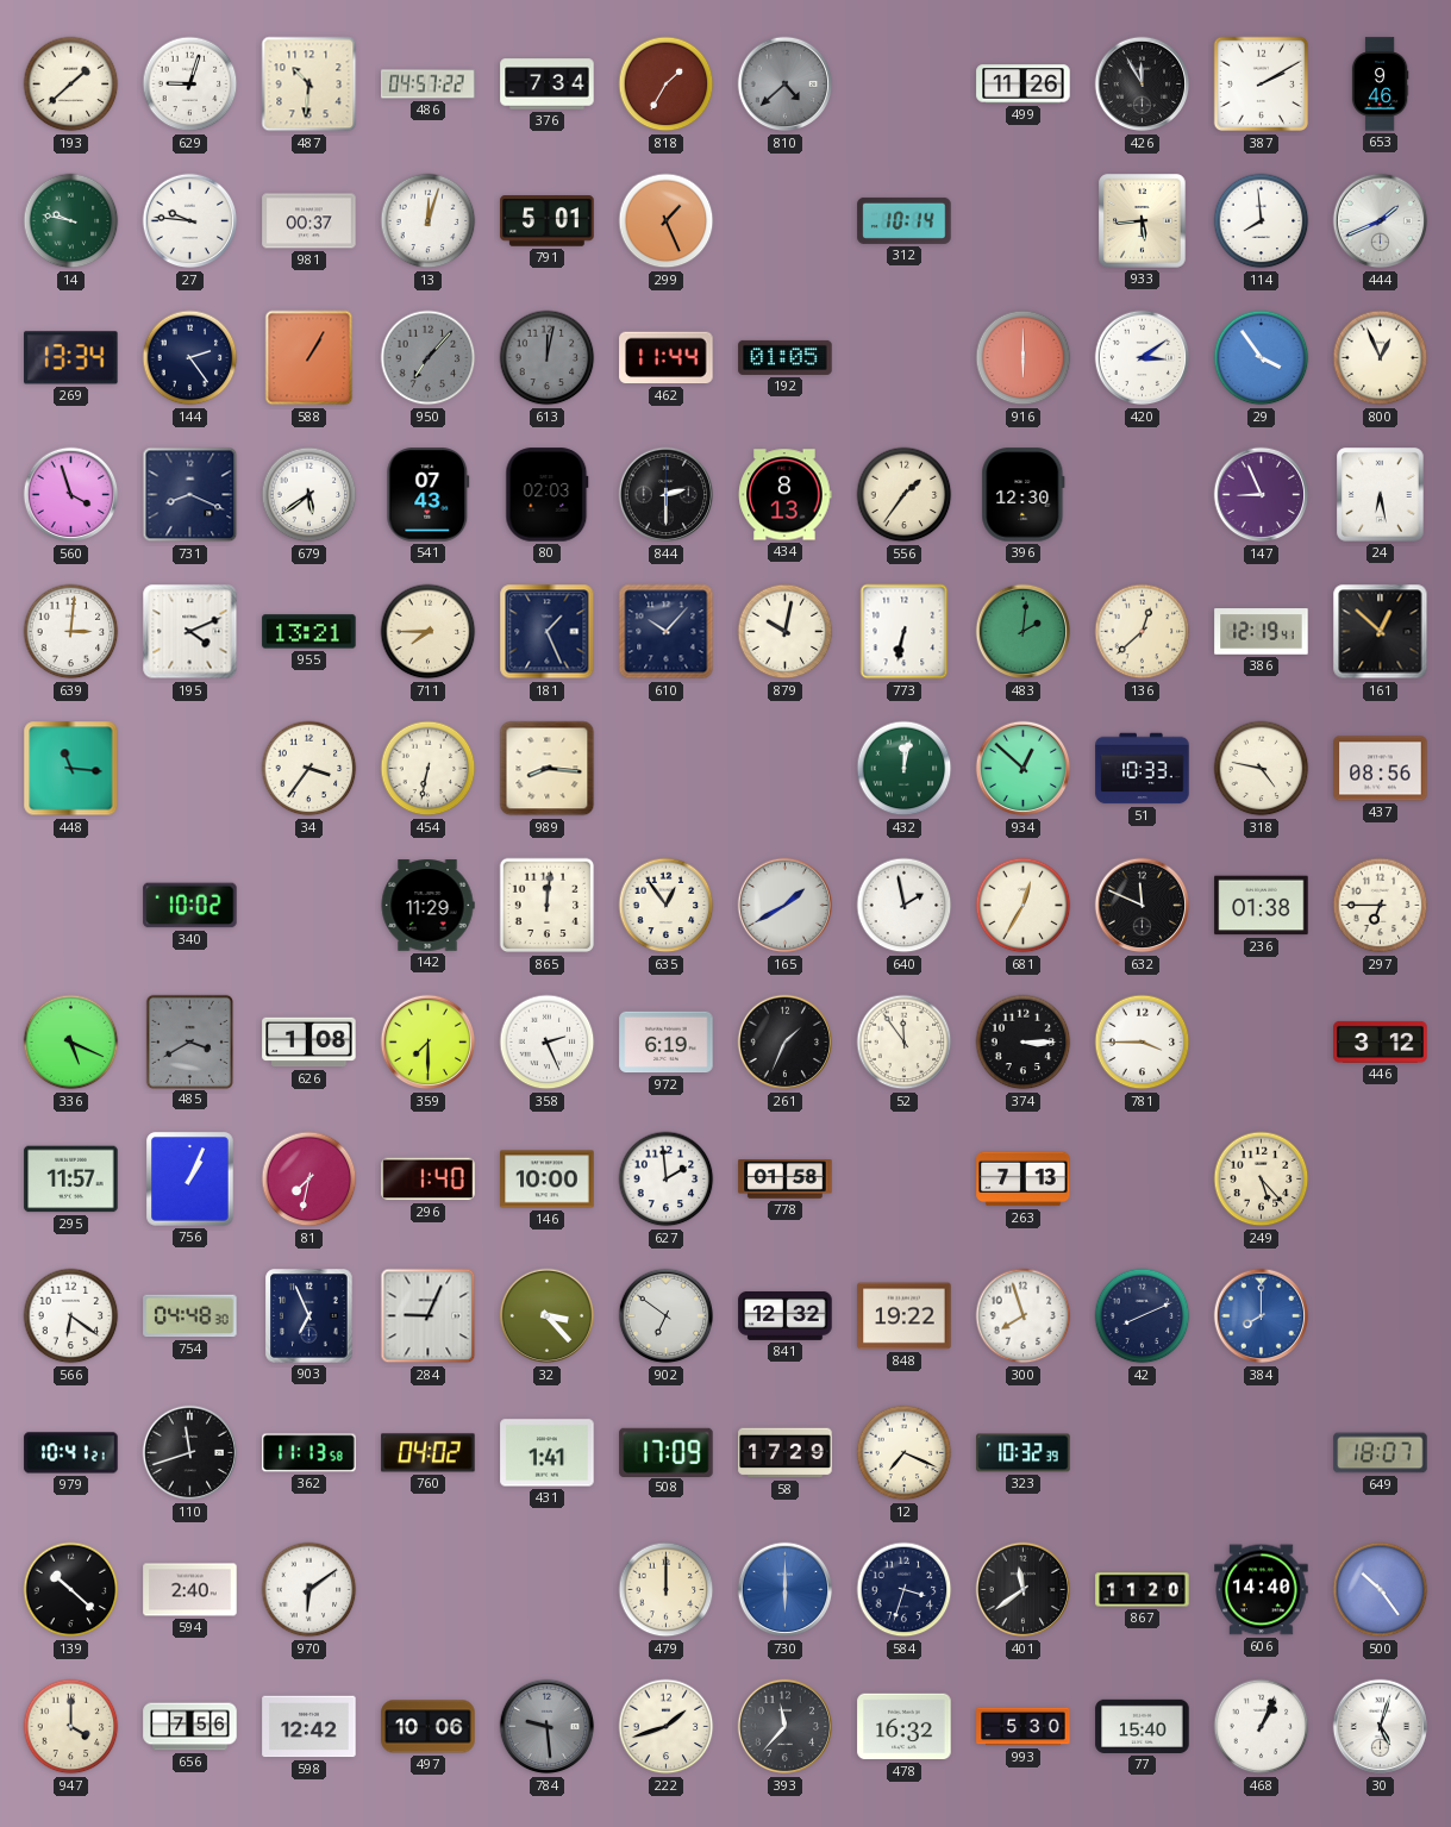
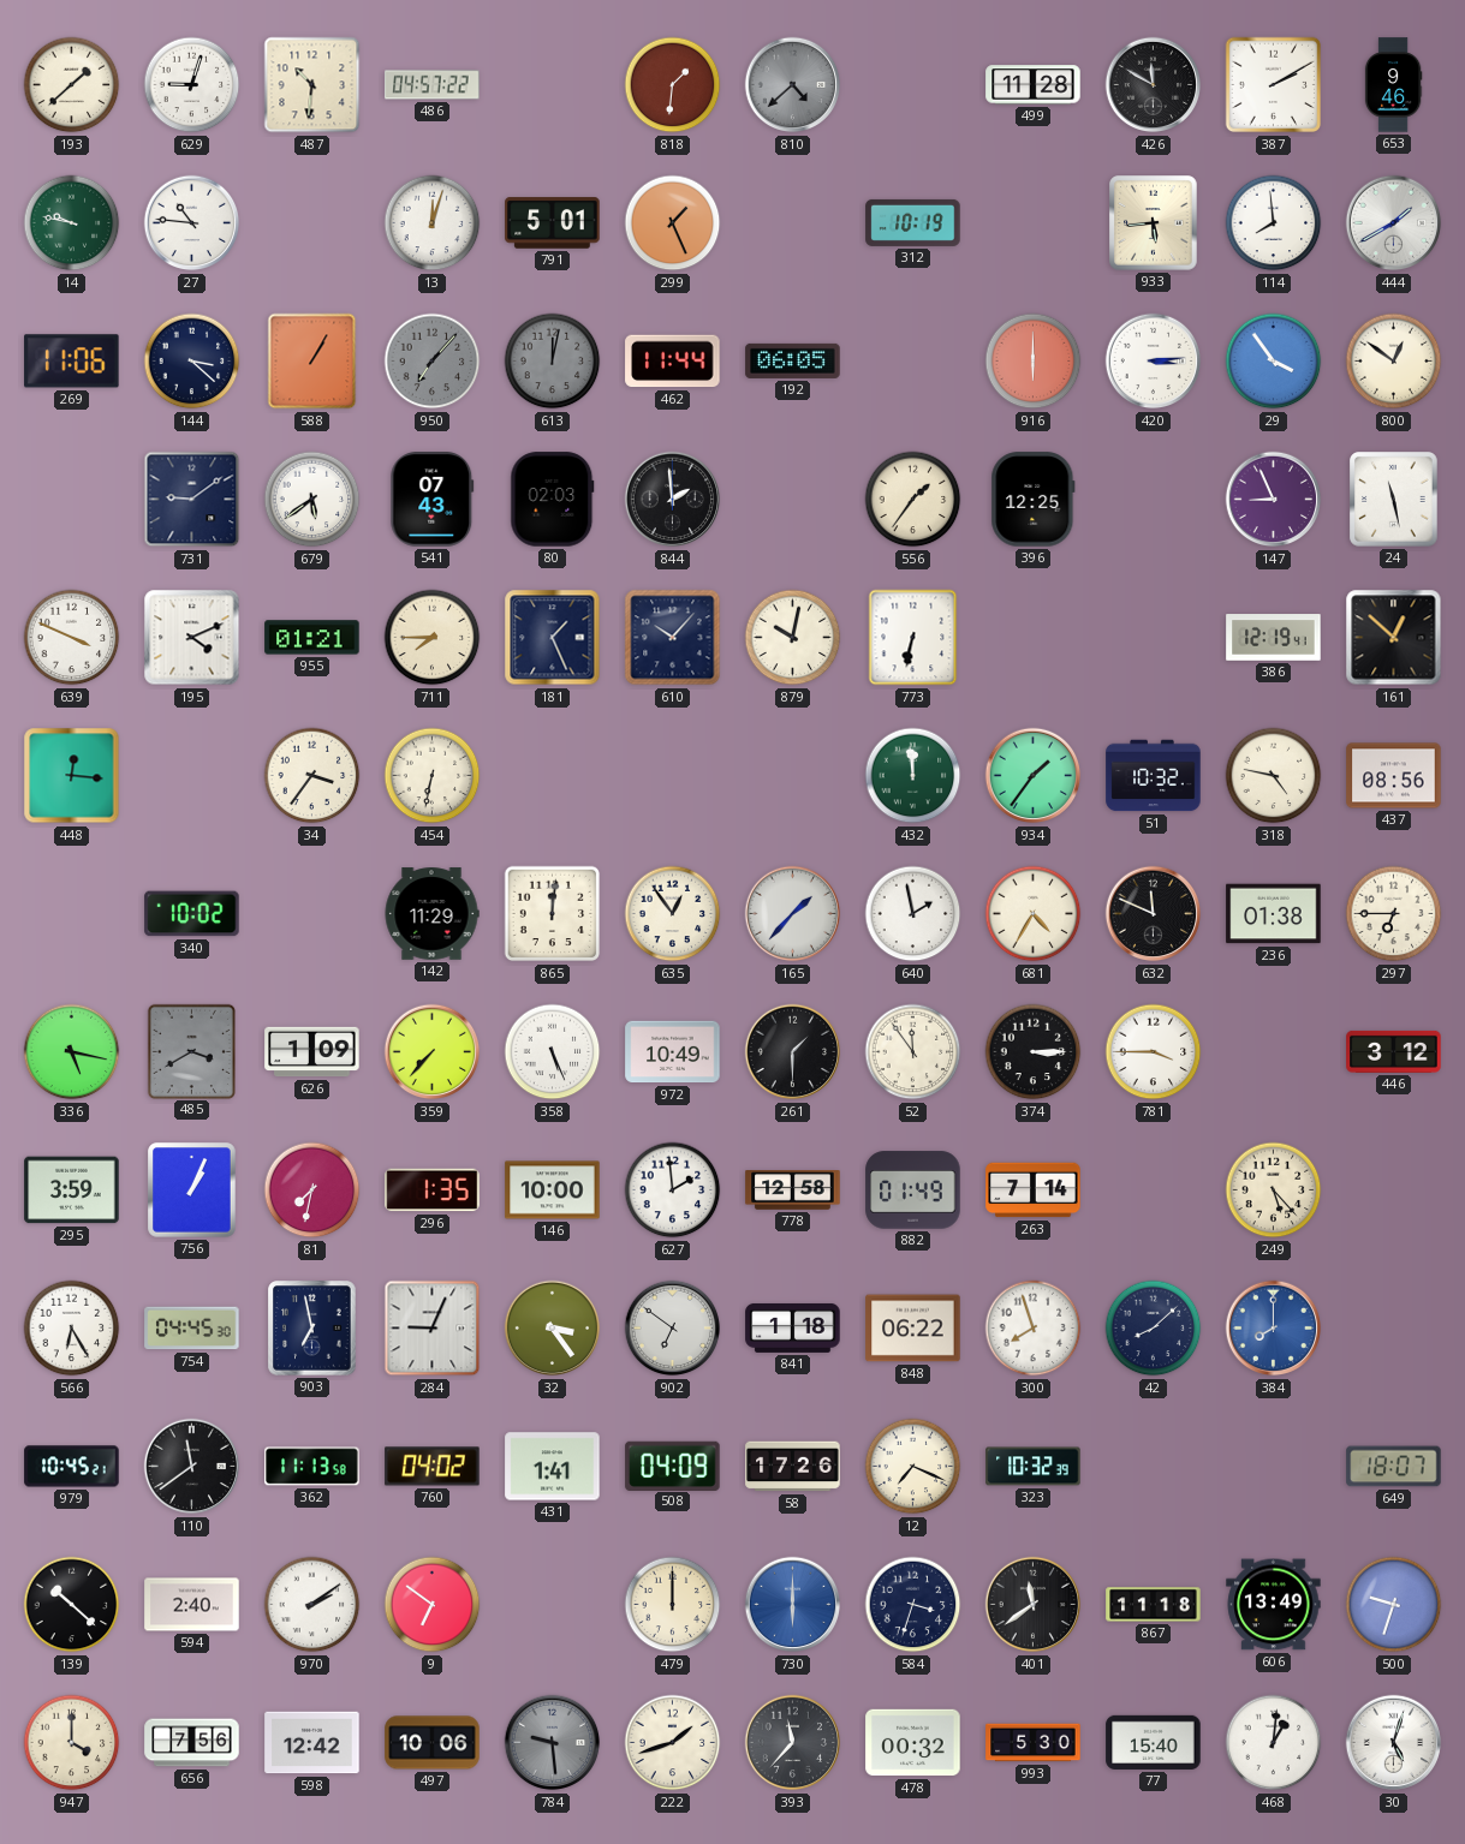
376: 7:34 -> none
818: 1:35 -> 1:31
499: 11:26 -> 11:28
426: 11:55 -> 11:50
27: 9:46 -> 10:46
981: 00:37 -> none
312: 10:14 -> 10:19
444: 1:41 -> 1:40
269: 13:34 -> 11:06
144: 2:24 -> 3:22
192: 01:05 -> 06:05
420: 3:09 -> 3:14
800: 12:56 -> 12:51
560: 3:57 -> none
731: 8:19 -> 9:09
844: 2:30 -> 1:59
434: 8:13 -> none
396: 12:30 -> 12:25
24: 6:28 -> 11:28
639: 3:01 -> 3:49
955: 13:21 -> 01:21
483: 2:01 -> none
136: 12:38 -> none
448: 11:16 -> 12:16
989: 8:16 -> none
432: 12:02 -> 11:59
934: 12:52 -> 1:36
51: 10:33 -> 10:32
165: 1:40 -> 1:37
681: 12:35 -> 4:35
336: 5:19 -> 5:17
626: 1:08 -> 1:09
359: 7:30 -> 7:37
358: 2:26 -> 5:26
972: 6:19 -> 10:49
261: 1:34 -> 1:30
295: 11:57 -> 3:59
296: 1:40 -> 1:35
778: 01:58 -> 12:58
882: none -> 01:49
263: 7:13 -> 7:14
566: 6:21 -> 6:25
754: 04:48 -> 04:45
903: 6:56 -> 6:58
32: 3:23 -> 3:24
841: 12:32 -> 1:18
848: 19:22 -> 06:22
42: 8:11 -> 8:08
979: 10:41 -> 10:45
110: 11:42 -> 11:39
508: 17:09 -> 04:09
58: 17:29 -> 17:26
970: 6:09 -> 2:09
9: none -> 6:51
867: 11:20 -> 11:18
606: 14:40 -> 13:49
500: 10:24 -> 9:33
478: 16:32 -> 00:32
468: 1:04 -> 1:01
